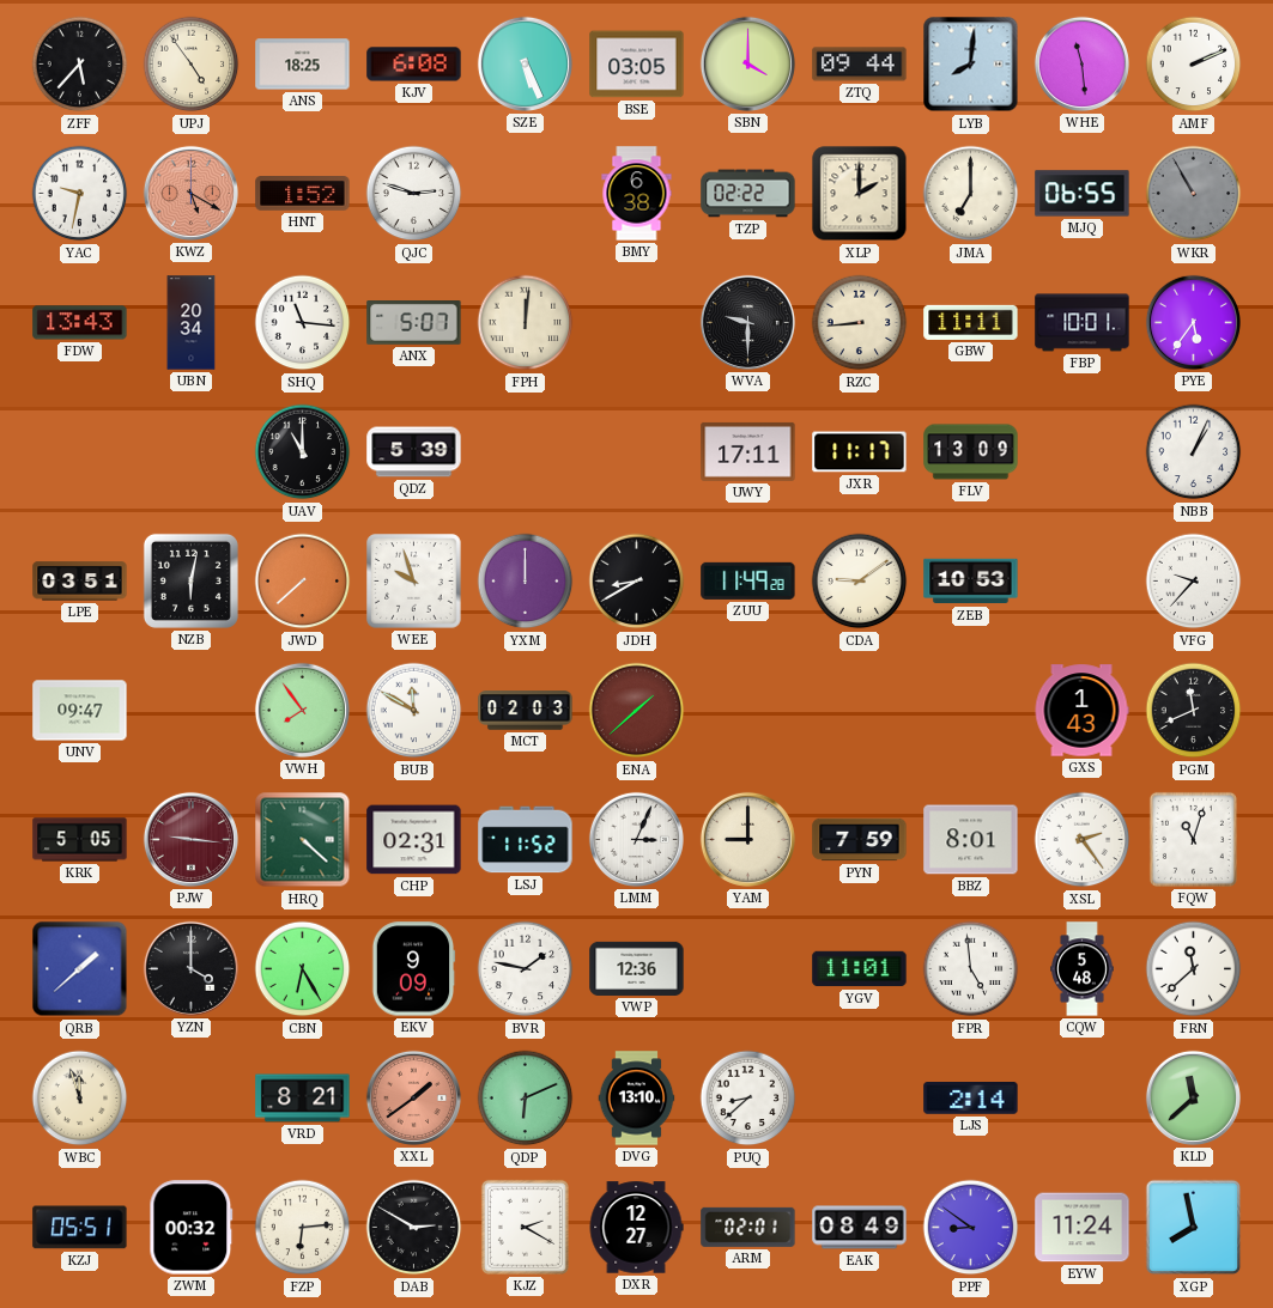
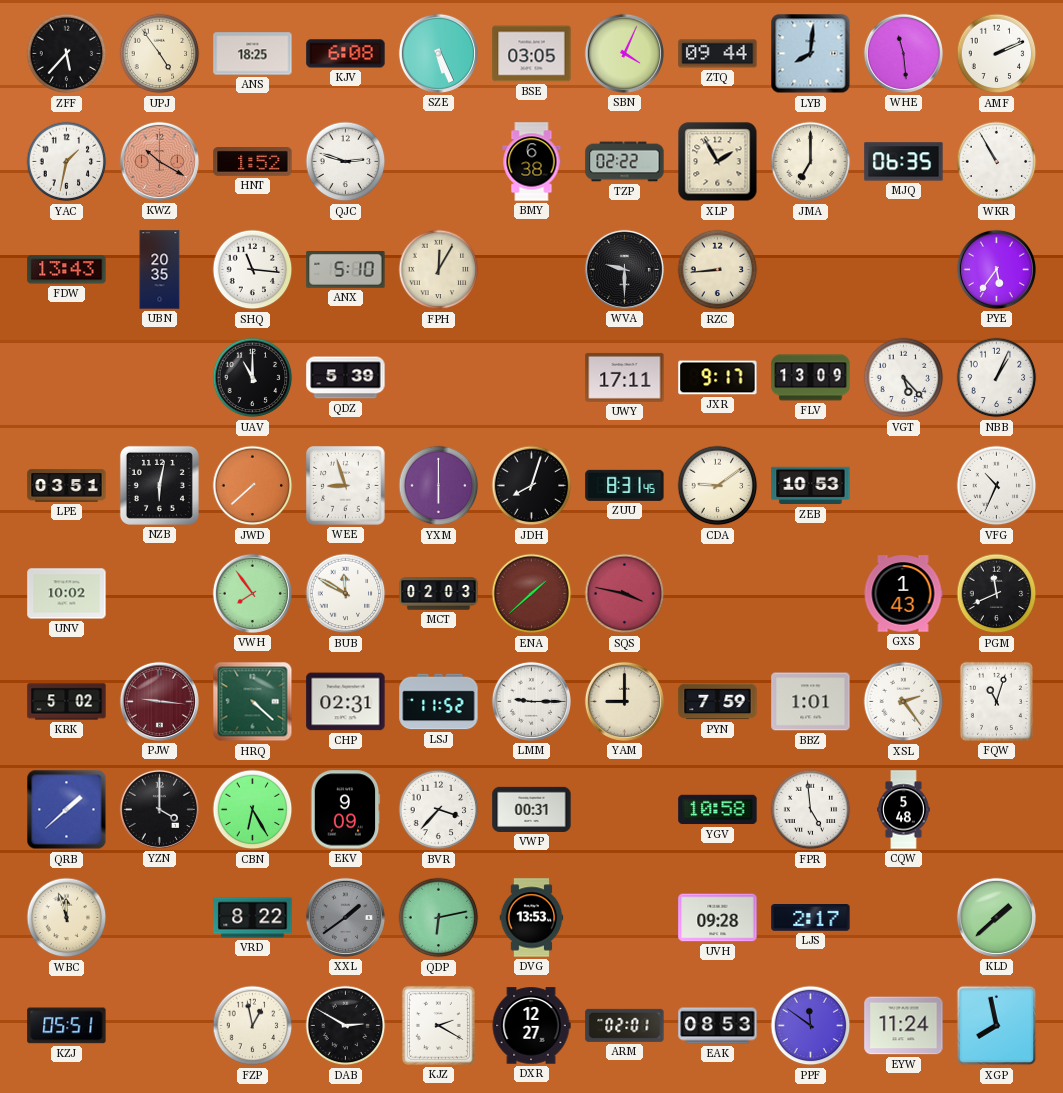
SBN: 4:00 -> 4:04
YAC: 9:32 -> 1:32
KWZ: 5:20 -> 10:20
XLP: 2:00 -> 1:55
MJQ: 06:55 -> 06:35
WKR dial: grey -> white
UBN: 20:34 -> 20:35
ANX: 5:07 -> 5:10
FPH: 12:01 -> 12:05
GBW: 11:11 -> none
FBP: 10:01 -> none
JXR: 11:17 -> 9:17
VGT: none -> 5:23
WEE: 9:57 -> 8:57
YXM: 12:00 -> 6:00
JDH: 8:40 -> 8:03
ZUU: 11:49 -> 8:31
VFG: 9:37 -> 10:34
UNV: 09:47 -> 10:02
SQS: none -> 3:47
KRK: 5:05 -> 5:02
LMM: 3:04 -> 9:15
BBZ: 8:01 -> 1:01
BVR: 1:47 -> 3:37
VWP: 12:36 -> 00:31
YGV: 11:01 -> 10:58
FRN: 11:38 -> none
VRD: 8:21 -> 8:22
XXL dial: salmon -> grey
QDP: 6:11 -> 6:13
DVG: 13:10 -> 13:53
PUQ: 8:38 -> none
UVH: none -> 09:28
LJS: 2:14 -> 2:17
KLD: 11:38 -> 1:38
ZWM: 00:32 -> none
FZP: 6:14 -> 12:58
EAK: 08:49 -> 08:53
PPF: 8:51 -> 11:51
